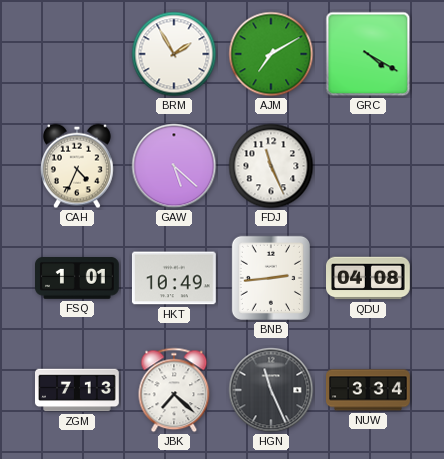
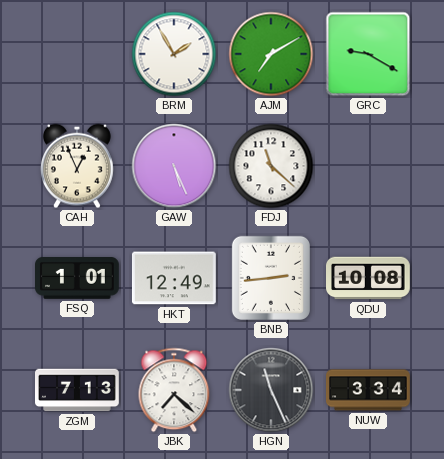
GRC: 4:20 -> 9:20
CAH: 4:34 -> 12:56
GAW: 5:22 -> 5:26
FDJ: 11:26 -> 11:22
HKT: 10:49 -> 12:49
QDU: 04:08 -> 10:08
